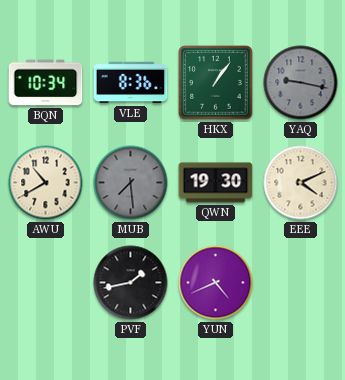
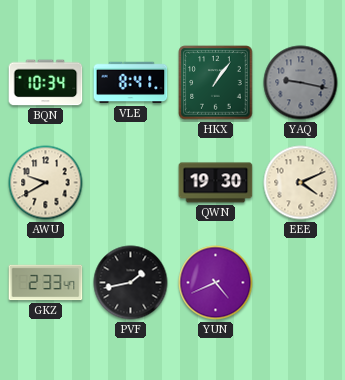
VLE: 8:36 -> 8:41
AWU: 10:40 -> 9:40
MUB: 7:29 -> none
GKZ: none -> 2:33
